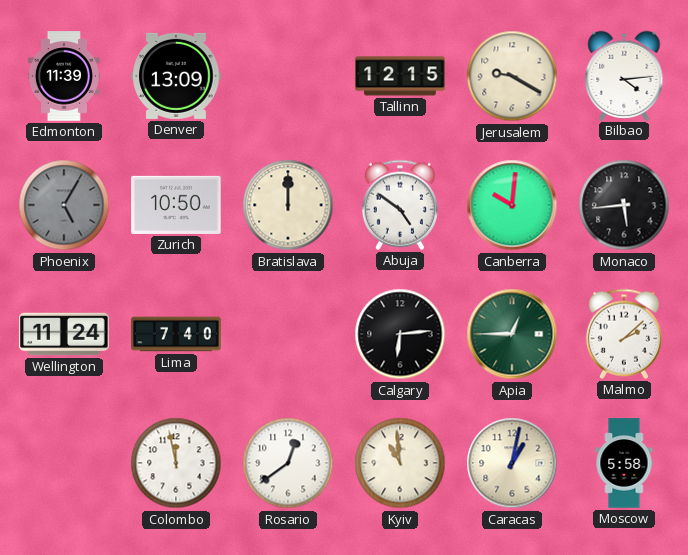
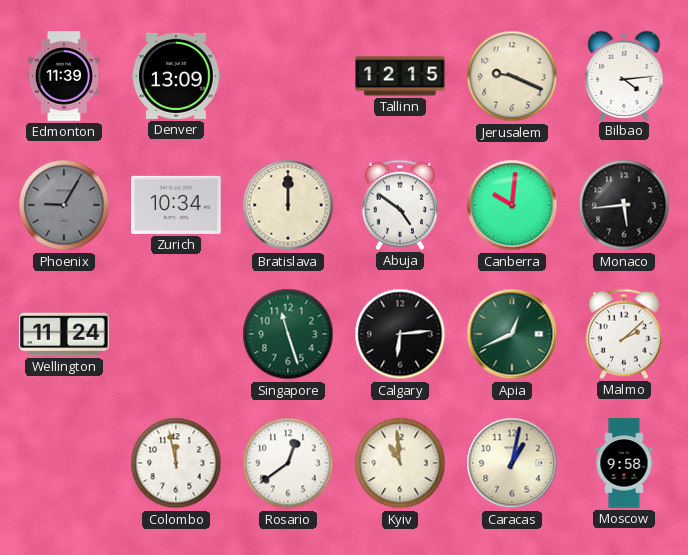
Jerusalem: 9:20 -> 9:19
Phoenix: 5:05 -> 9:05
Zurich: 10:50 -> 10:34
Lima: 7:40 -> none
Singapore: none -> 11:27
Apia: 12:45 -> 12:41
Moscow: 5:58 -> 9:58
